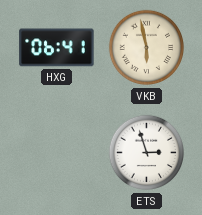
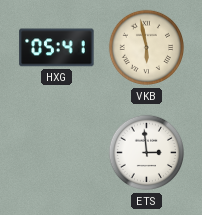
HXG: 06:41 -> 05:41
ETS: 2:57 -> 2:59
